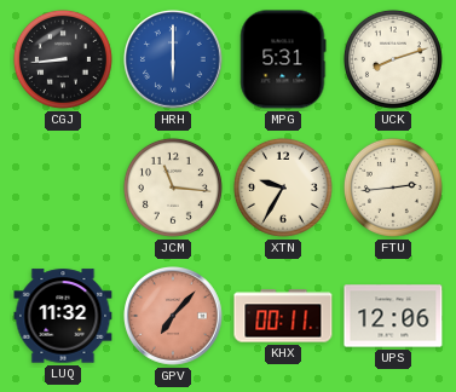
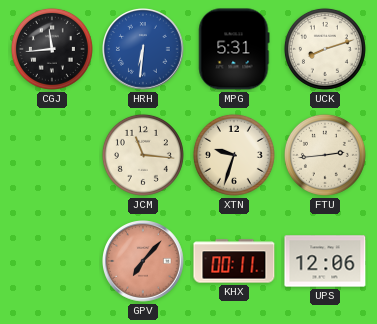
CGJ: 8:44 -> 11:44
HRH: 6:00 -> 6:31
XTN: 9:35 -> 9:33
LUQ: 11:32 -> none
